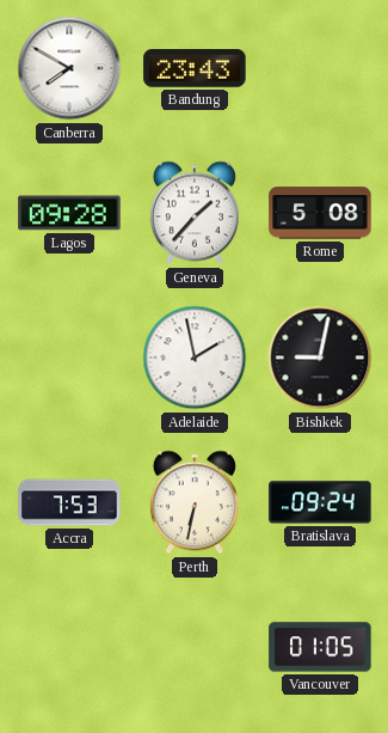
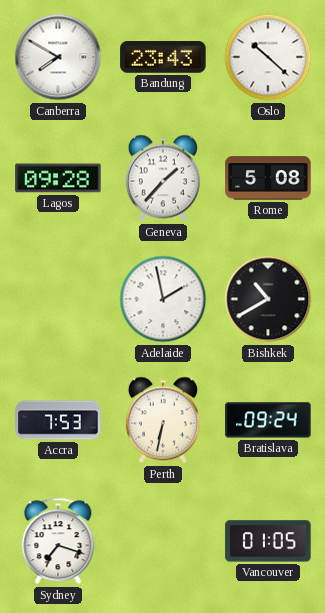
Oslo: none -> 10:22
Bishkek: 9:02 -> 10:40
Sydney: none -> 7:18
